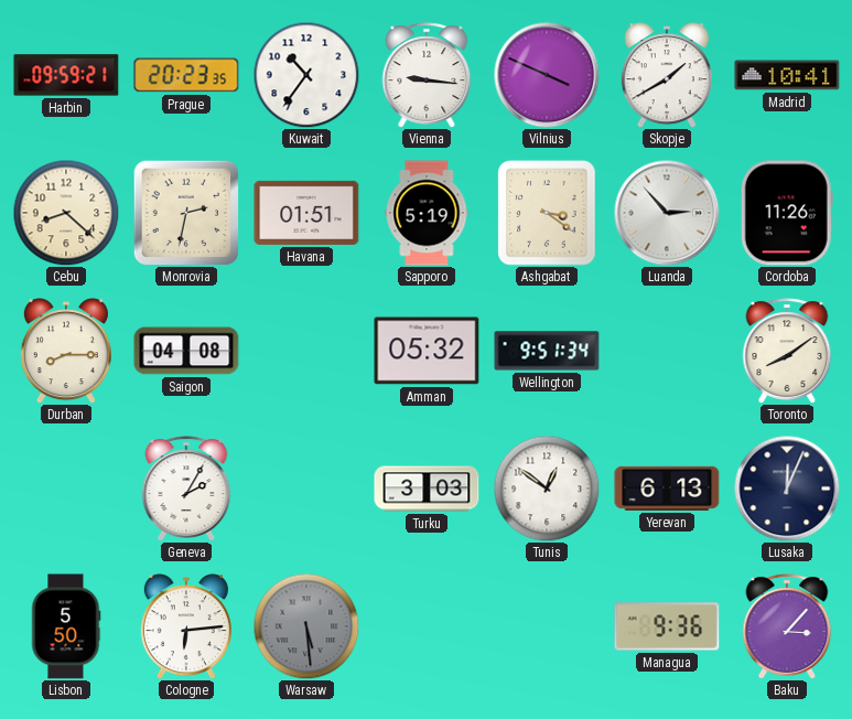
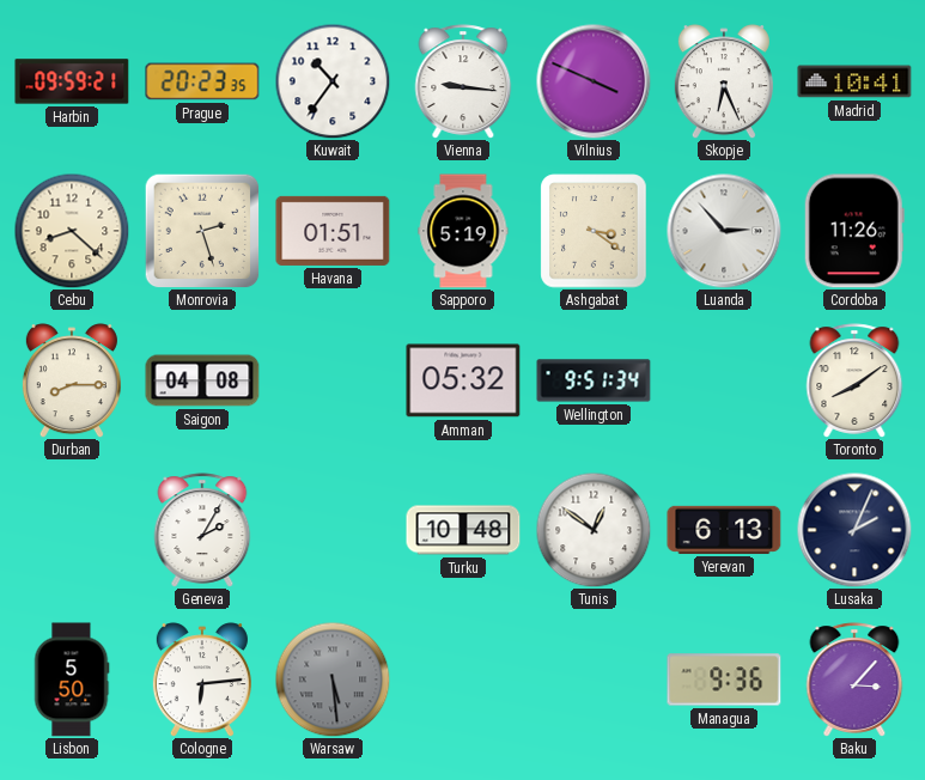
Skopje: 1:40 -> 6:26
Monrovia: 2:32 -> 2:27
Turku: 3:03 -> 10:48
Lusaka: 12:04 -> 2:04
